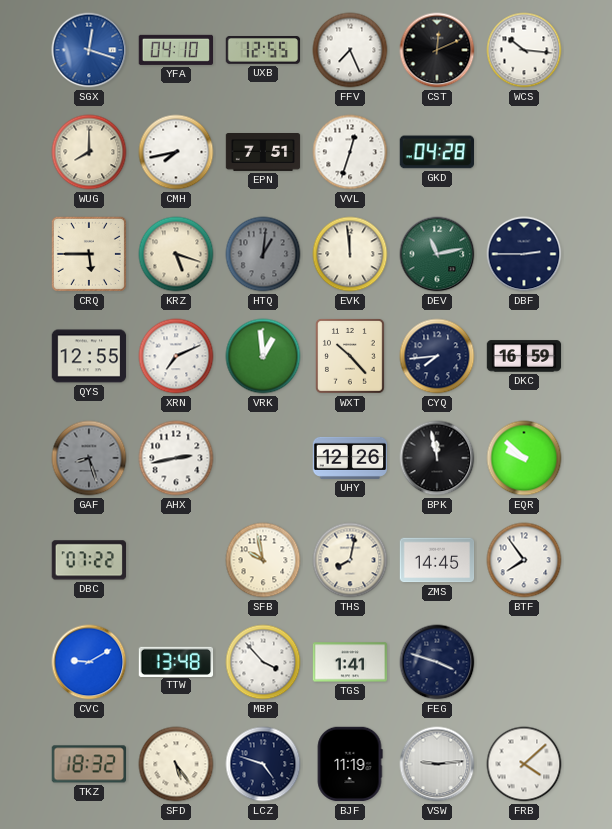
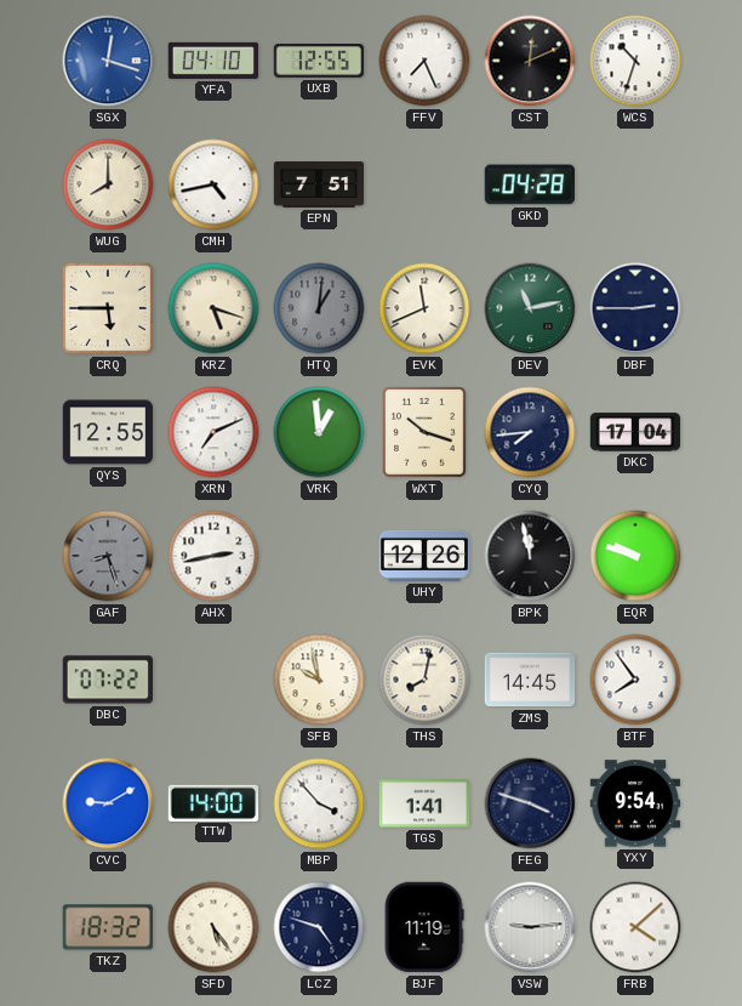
WCS: 10:16 -> 10:33
CMH: 7:43 -> 4:43
VVL: 12:33 -> none
EVK: 11:59 -> 11:41
WXT: 10:23 -> 10:18
DKC: 16:59 -> 17:04
EQR: 9:52 -> 9:48
TTW: 13:48 -> 14:00
YXY: none -> 9:54
